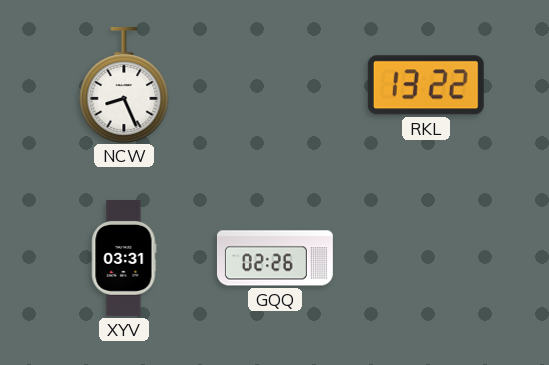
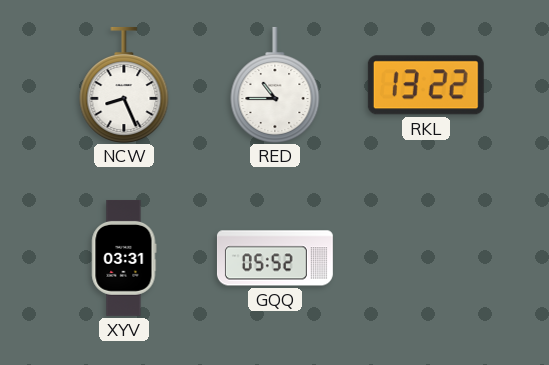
RED: none -> 10:45
GQQ: 02:26 -> 05:52
